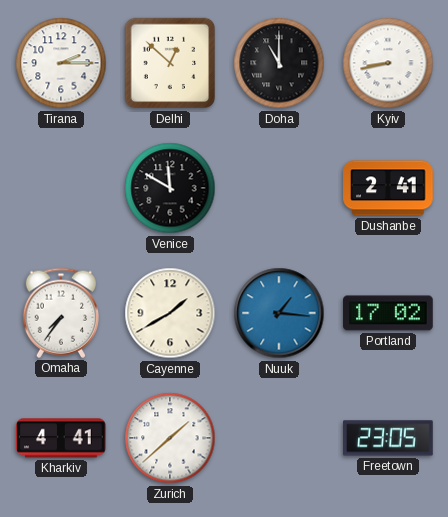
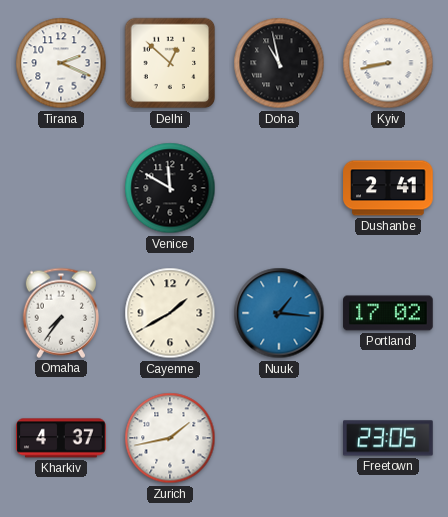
Tirana: 2:15 -> 2:19
Doha: 11:00 -> 10:58
Kharkiv: 4:41 -> 4:37
Zurich: 1:38 -> 1:43
